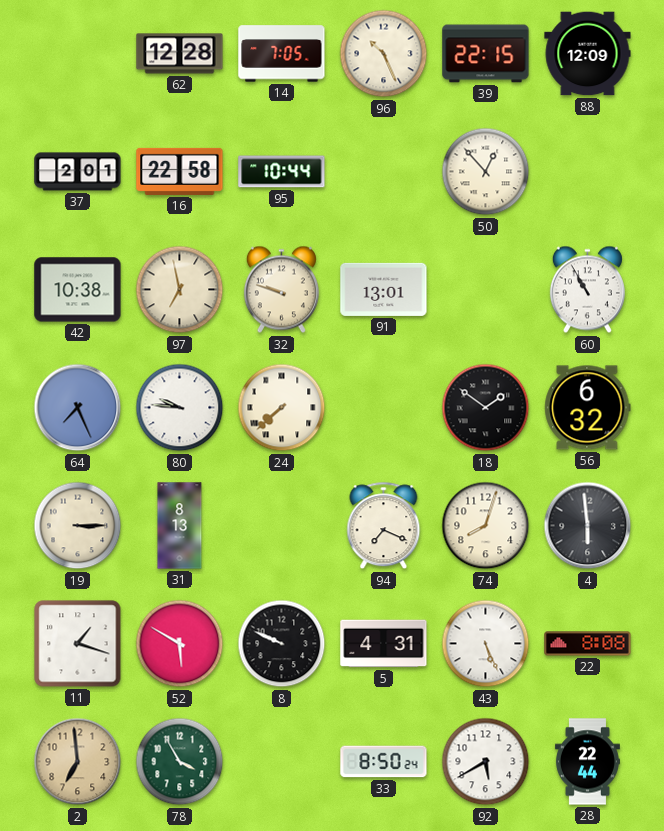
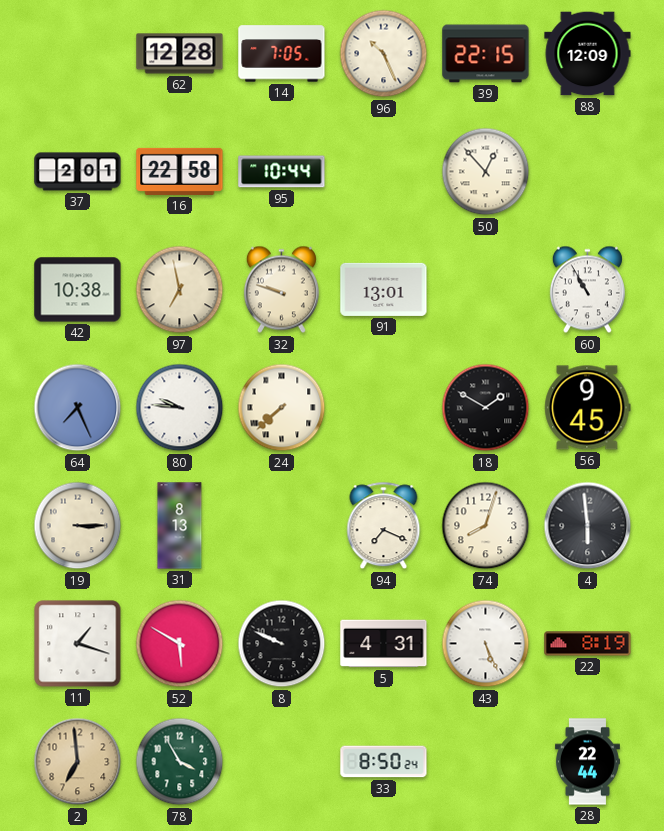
18: 1:51 -> 1:50
56: 6:32 -> 9:45
22: 8:08 -> 8:19
92: 5:40 -> none
